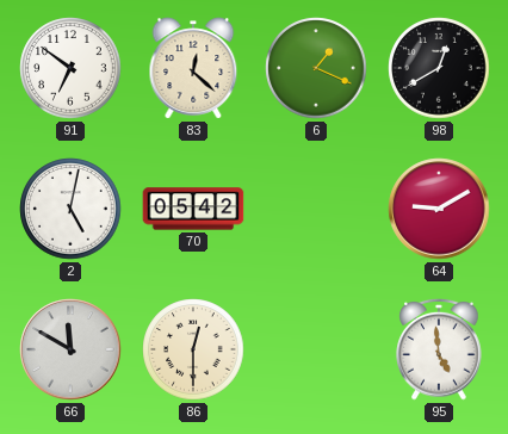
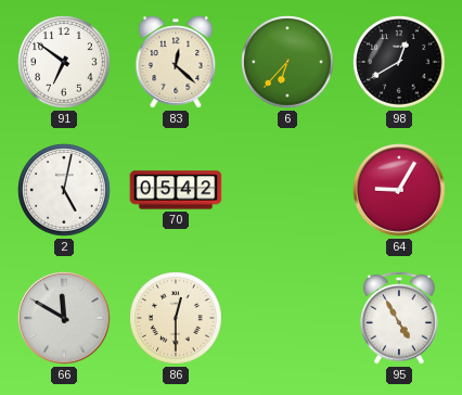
6: 1:19 -> 6:37
64: 9:10 -> 9:05
95: 4:59 -> 4:55
